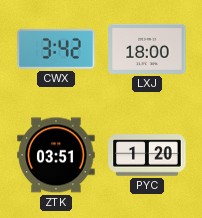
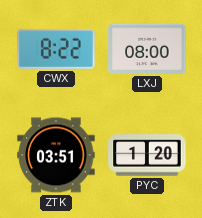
CWX: 3:42 -> 8:22
LXJ: 18:00 -> 08:00
